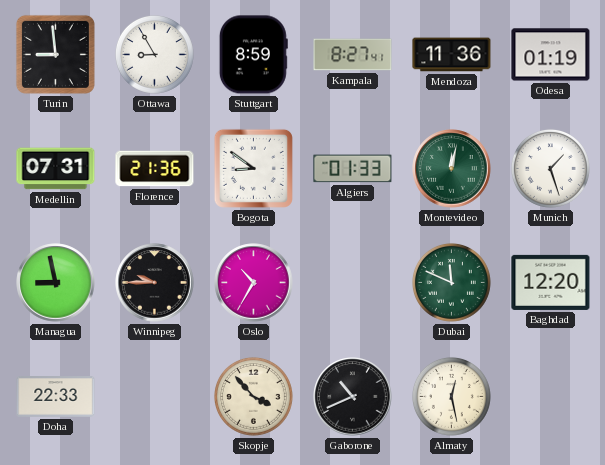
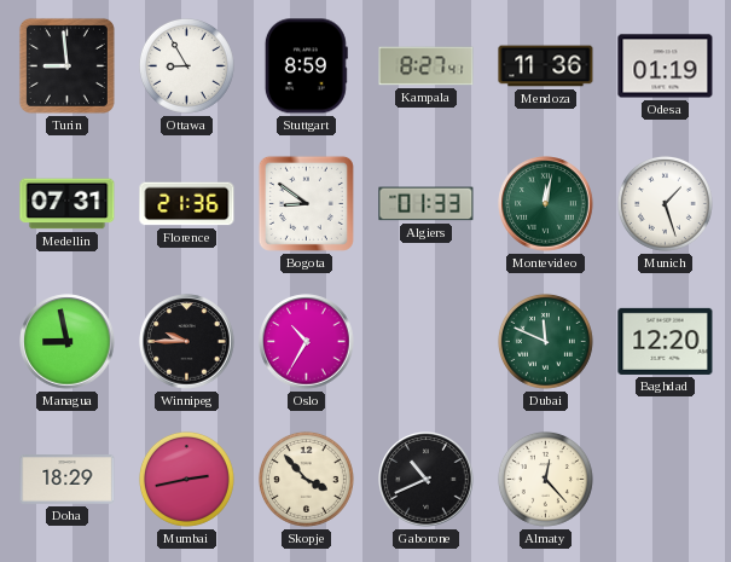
Doha: 22:33 -> 18:29
Mumbai: none -> 2:43
Almaty: 12:28 -> 12:23
